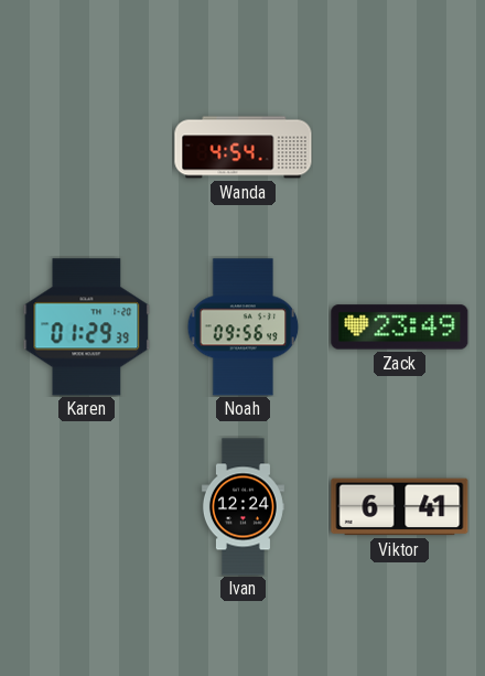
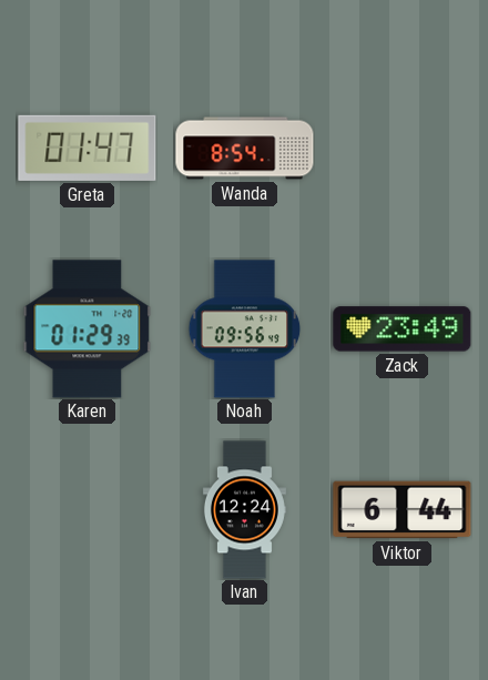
Greta: none -> 01:47
Wanda: 4:54 -> 8:54
Viktor: 6:41 -> 6:44
